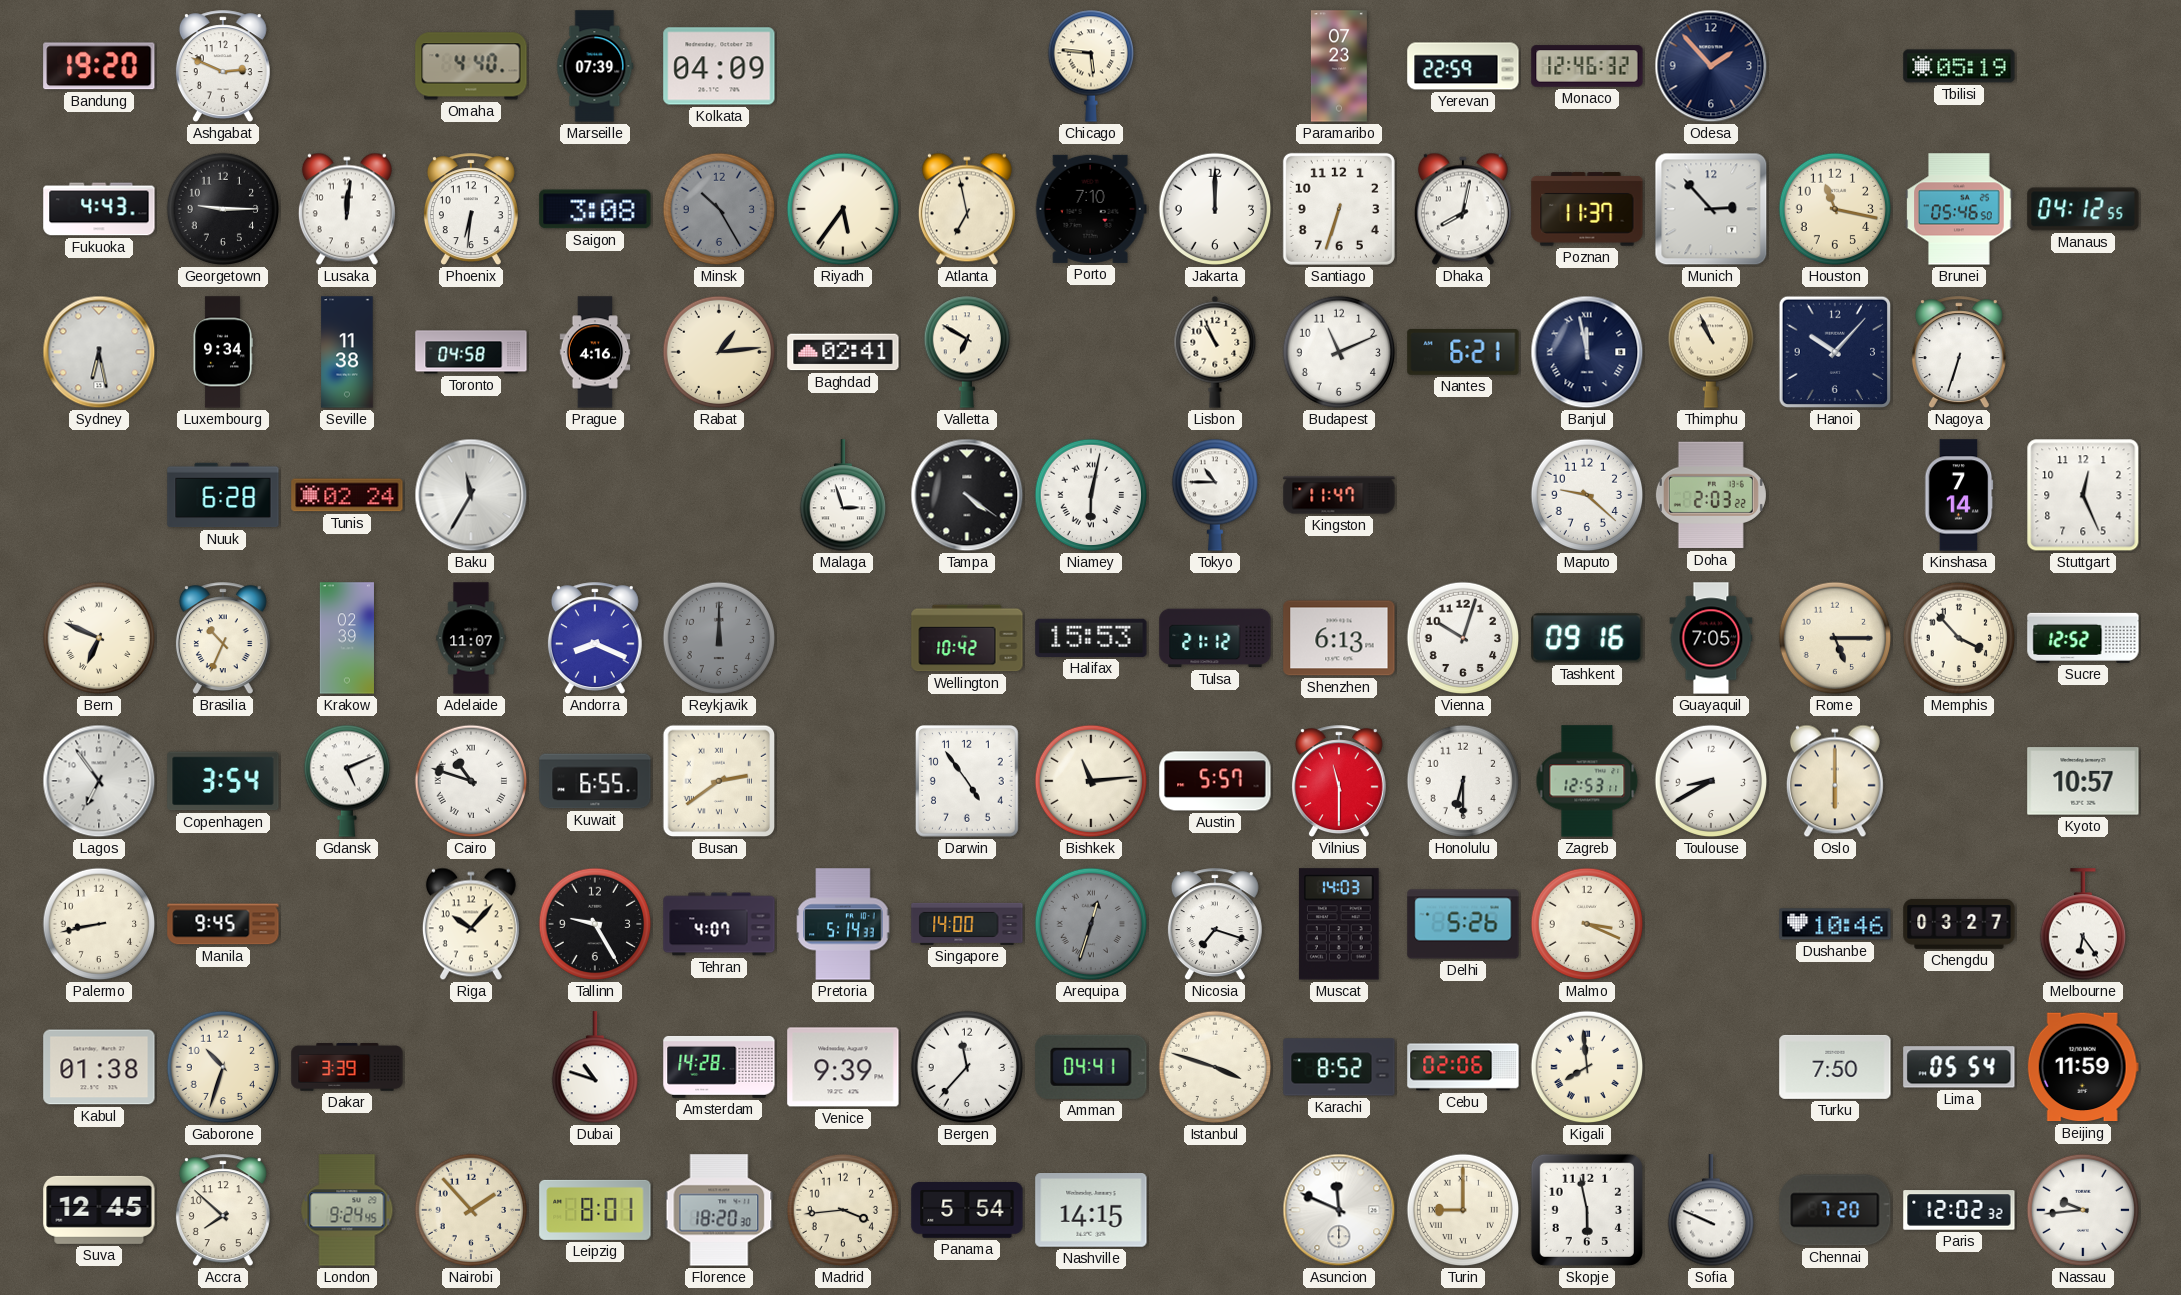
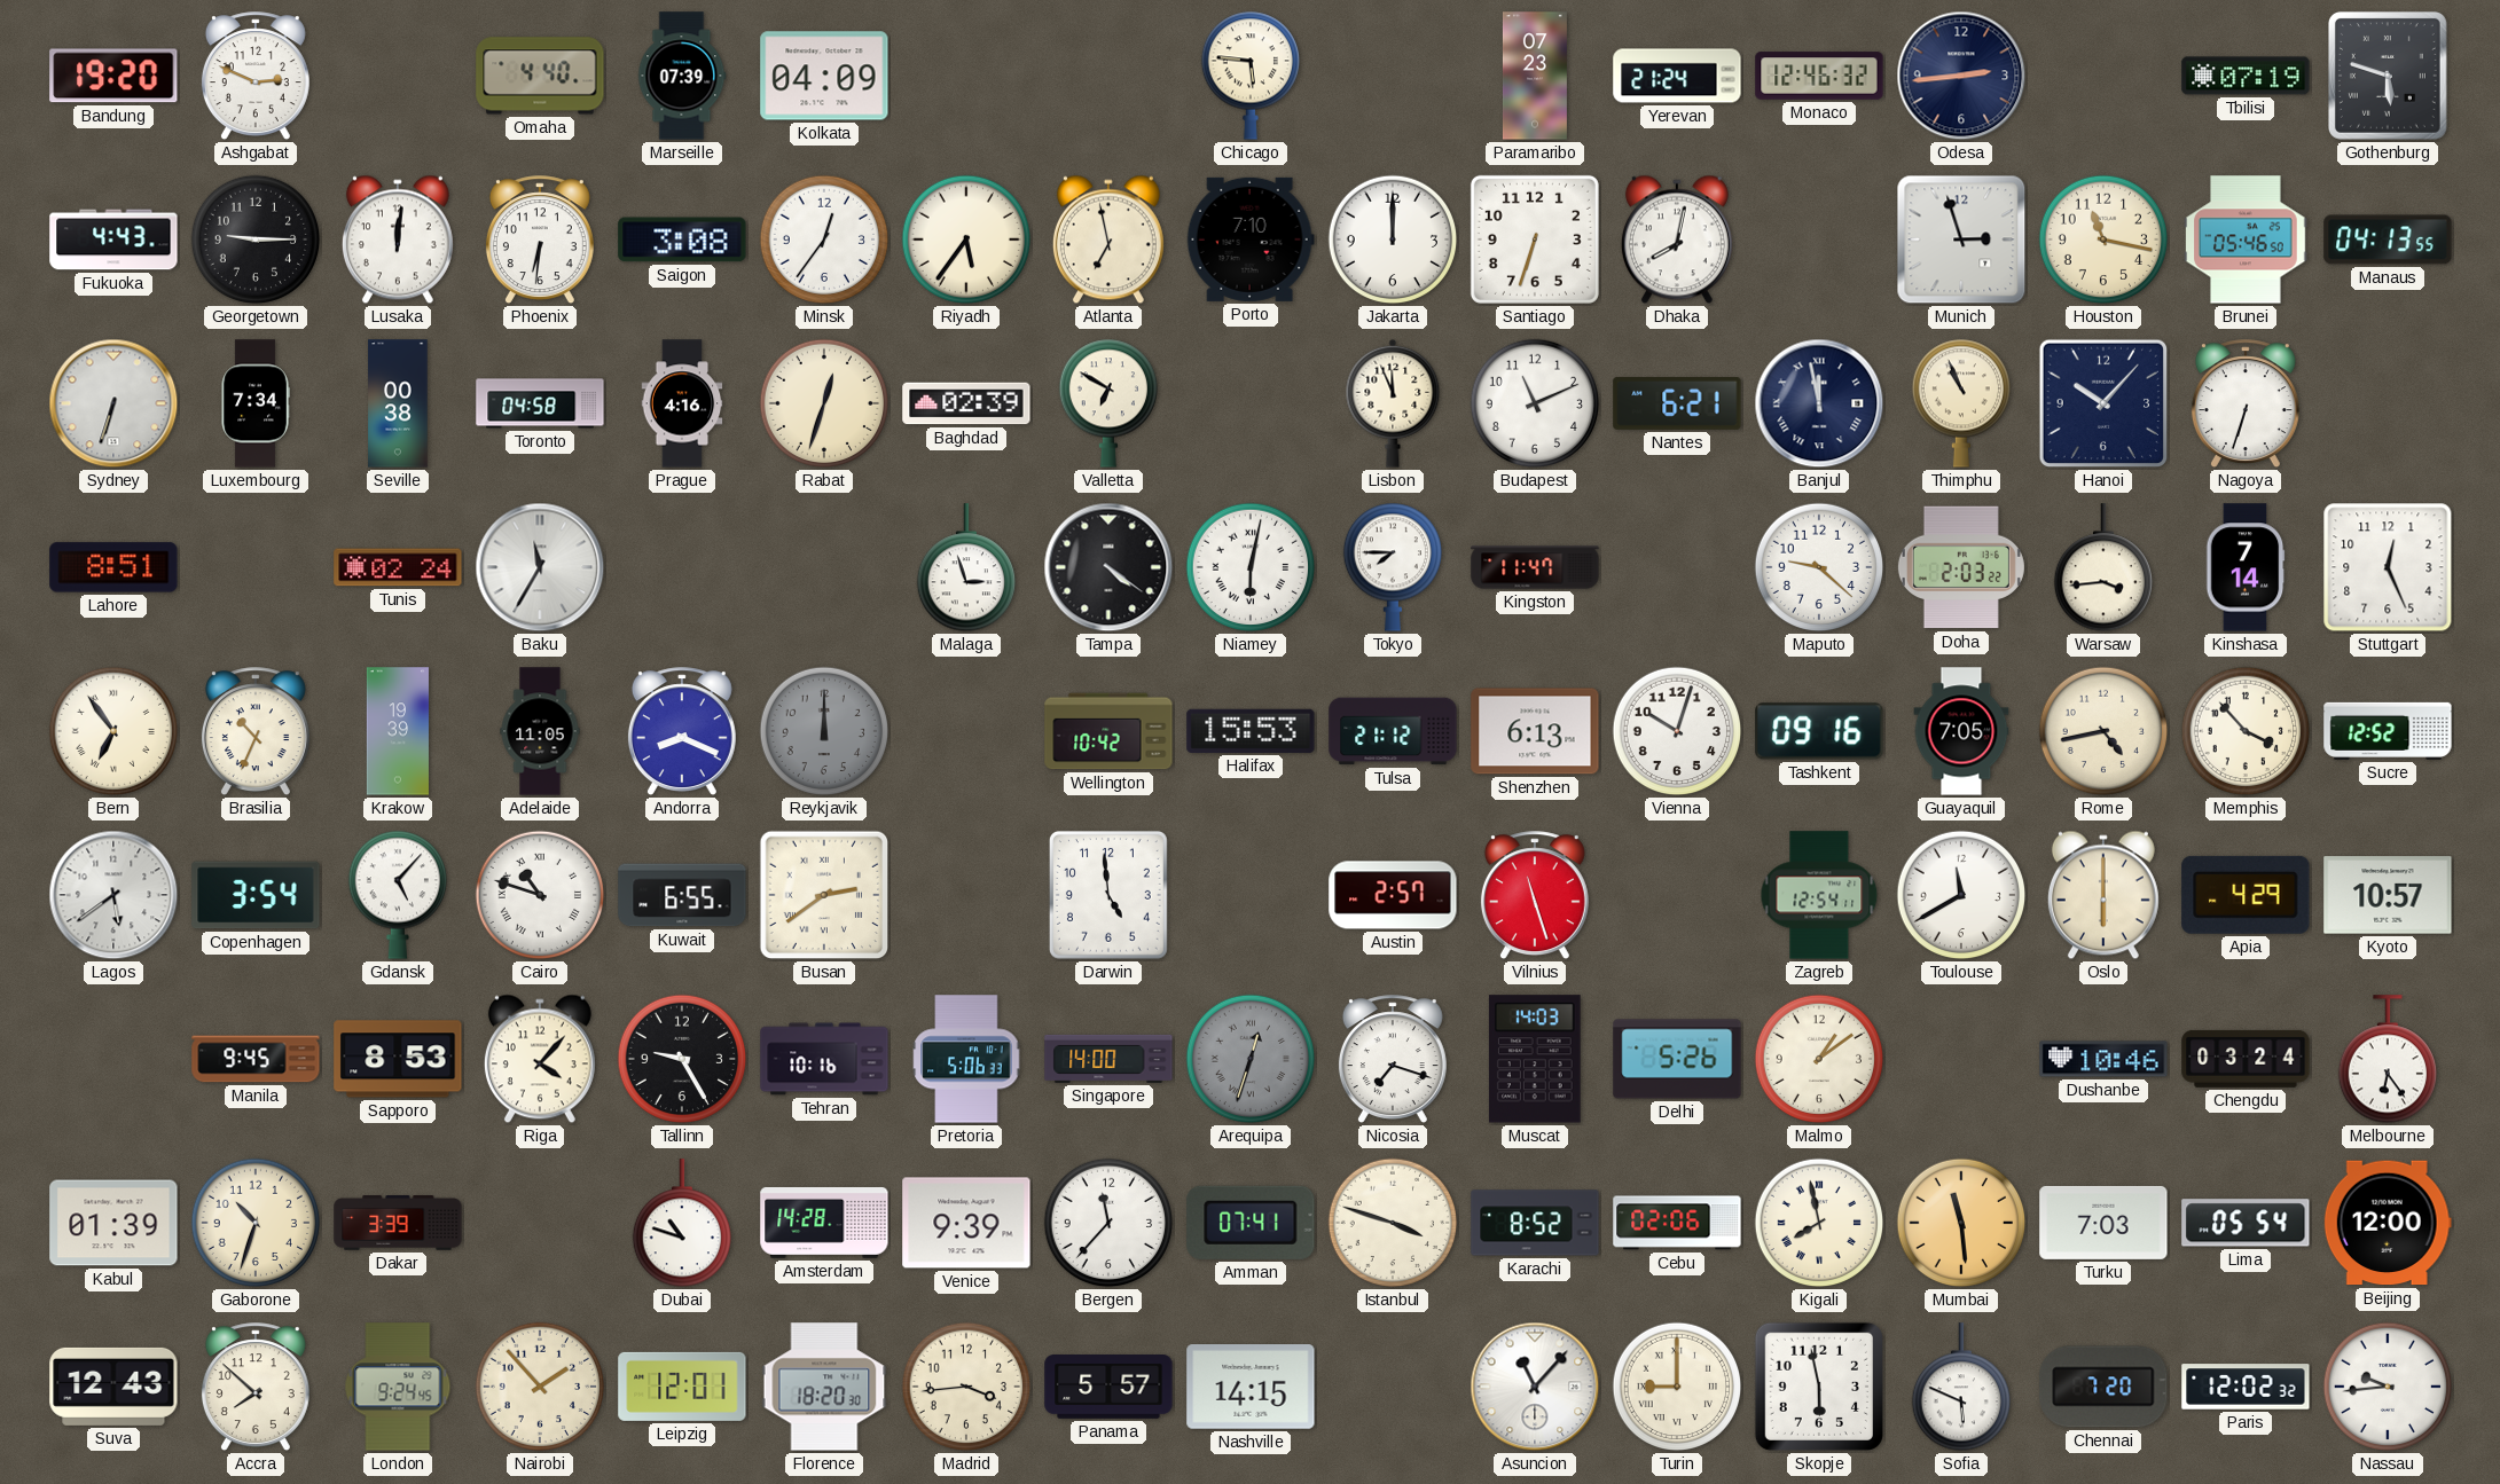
Yerevan: 22:59 -> 21:24
Odesa: 1:53 -> 2:44
Tbilisi: 05:19 -> 07:19
Gothenburg: none -> 5:48
Minsk: 10:25 -> 12:36
Minsk dial: grey -> white
Poznan: 11:37 -> none
Munich: 2:53 -> 2:57
Manaus: 04:12 -> 04:13
Sydney: 6:28 -> 6:33
Luxembourg: 9:34 -> 7:34
Seville: 11:38 -> 00:38
Rabat: 1:14 -> 12:33
Baghdad: 02:41 -> 02:39
Lisbon: 10:56 -> 11:56
Lahore: none -> 8:51
Nuuk: 6:28 -> none
Tokyo: 10:45 -> 7:45
Warsaw: none -> 3:44
Bern: 6:49 -> 6:54
Krakow: 02:39 -> 19:39
Adelaide: 11:07 -> 11:05
Rome: 5:15 -> 4:43
Lagos: 6:54 -> 5:39
Gdansk: 5:11 -> 5:07
Darwin: 4:54 -> 4:59
Bishkek: 11:14 -> none
Austin: 5:57 -> 2:57
Vilnius: 11:30 -> 11:27
Honolulu: 6:30 -> none
Zagreb: 12:53 -> 12:54
Toulouse: 8:40 -> 11:40
Apia: none -> 4:29
Palermo: 8:43 -> none
Sapporo: none -> 8:53
Riga: 10:07 -> 4:07
Tehran: 4:07 -> 10:16
Pretoria: 5:14 -> 5:06
Malmo: 3:19 -> 1:09
Chengdu: 03:27 -> 03:24
Kabul: 01:38 -> 01:39
Amman: 04:41 -> 07:41
Kigali: 7:59 -> 7:58
Mumbai: none -> 11:29
Turku: 7:50 -> 7:03
Beijing: 11:59 -> 12:00
Suva: 12:45 -> 12:43
Leipzig: 8:01 -> 12:01
Panama: 5:54 -> 5:57
Asuncion: 11:49 -> 11:07
Sofia: 9:49 -> 5:49
